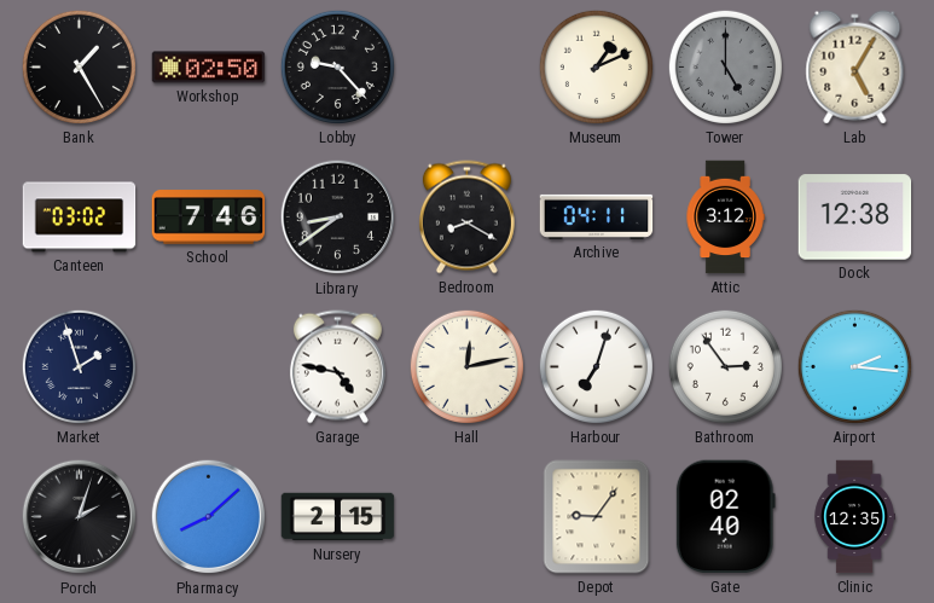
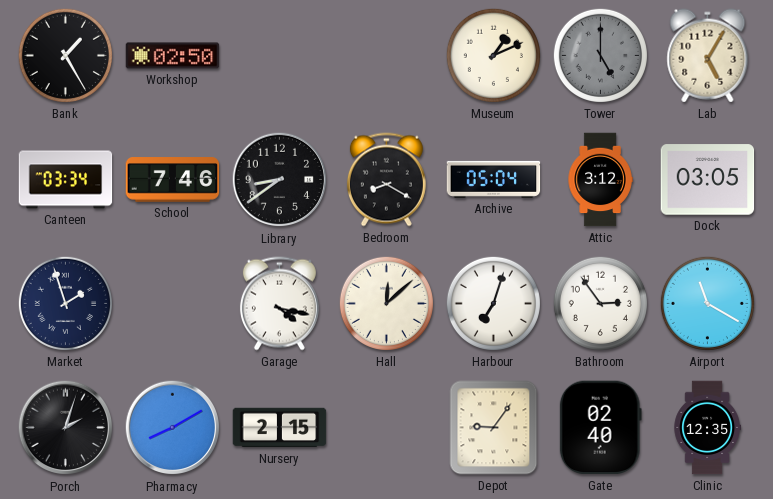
Lobby: 9:23 -> none
Canteen: 03:02 -> 03:34
Archive: 04:11 -> 05:04
Dock: 12:38 -> 03:05
Garage: 4:47 -> 4:17
Hall: 12:13 -> 12:08
Airport: 2:16 -> 11:20
Pharmacy: 8:08 -> 8:10
